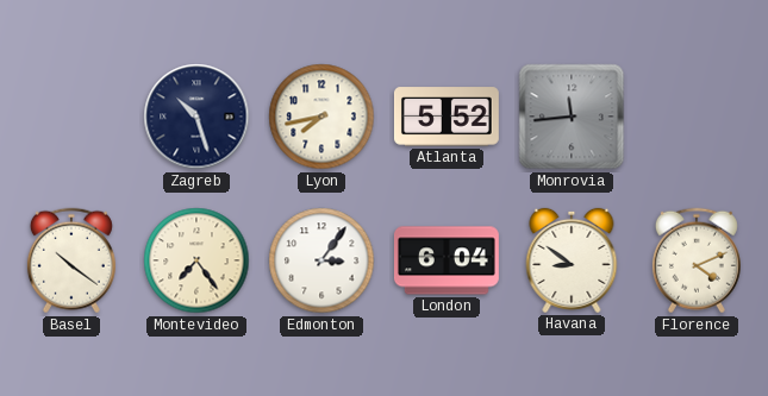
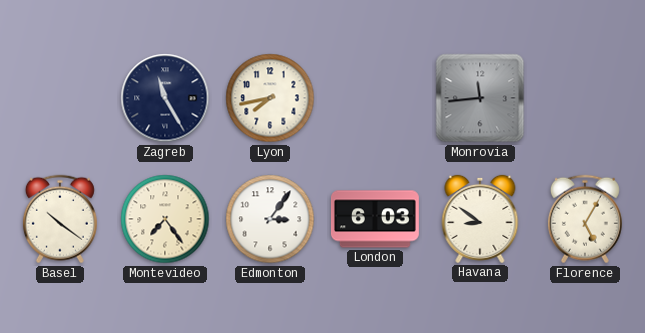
Zagreb: 10:27 -> 11:25
Atlanta: 5:52 -> none
London: 6:04 -> 6:03
Florence: 4:11 -> 5:05
